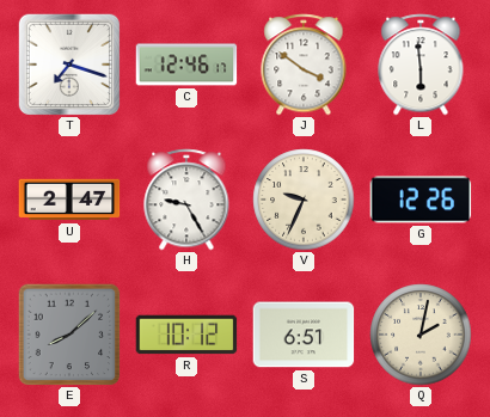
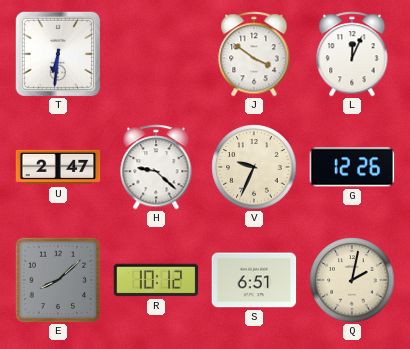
T: 7:18 -> 6:31
C: 12:46 -> none
L: 5:59 -> 12:04
H: 9:25 -> 9:22
